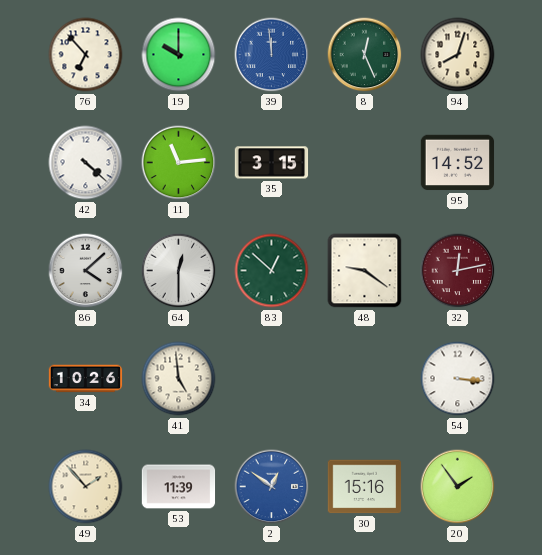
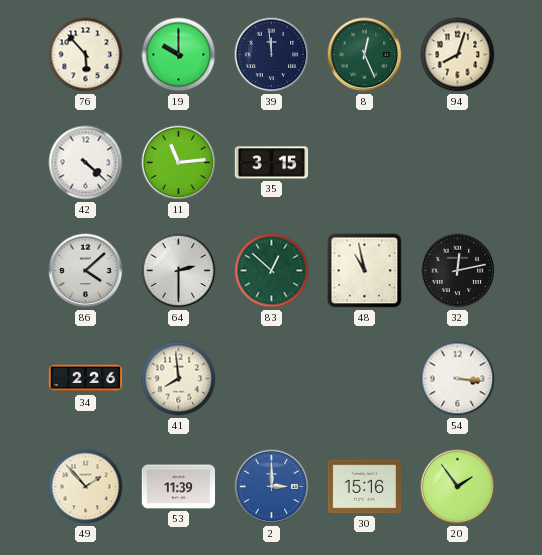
76: 6:53 -> 5:53
39 dial: blue -> navy
95: 14:52 -> none
64: 12:30 -> 2:30
48: 9:21 -> 10:58
32 dial: burgundy -> black
34: 10:26 -> 2:26
41: 4:59 -> 7:59
2: 12:51 -> 3:00
